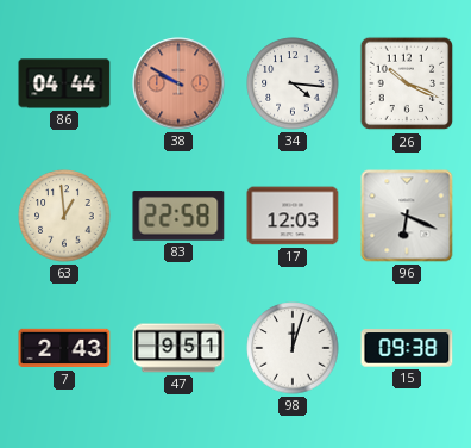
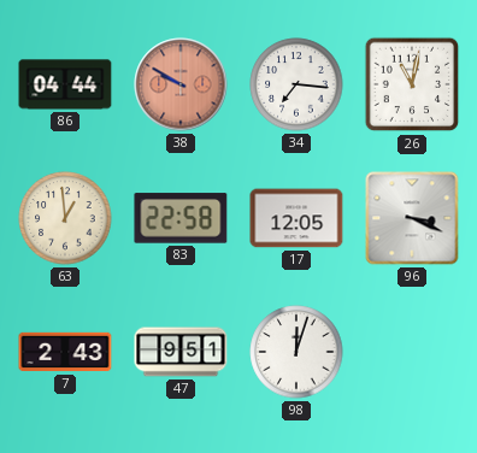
34: 4:16 -> 7:16
26: 10:19 -> 11:02
17: 12:03 -> 12:05
96: 6:19 -> 3:19
15: 09:38 -> none
